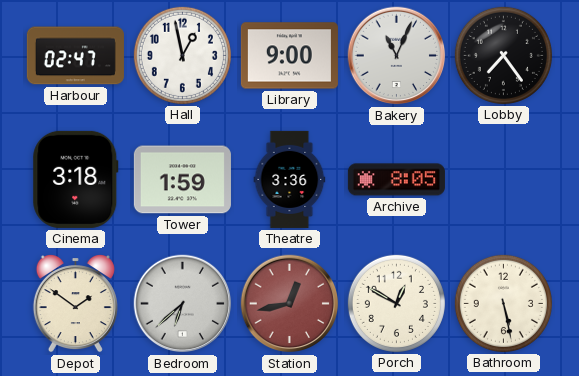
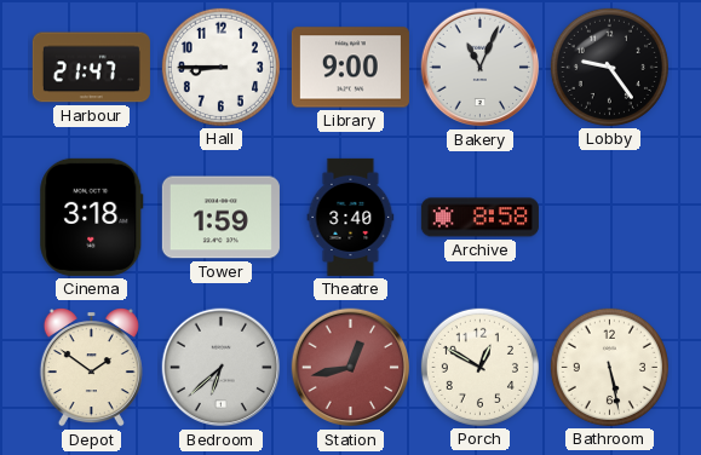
Harbour: 02:47 -> 21:47
Hall: 12:58 -> 8:45
Lobby: 7:24 -> 9:24
Theatre: 3:36 -> 3:40
Archive: 8:05 -> 8:58
